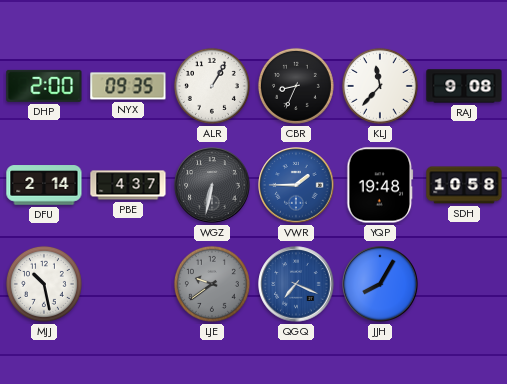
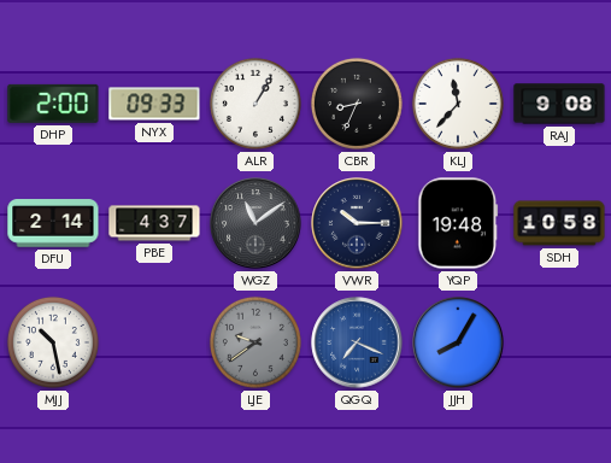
NYX: 09:35 -> 09:33
WGZ: 6:32 -> 11:09
VWR: 1:45 -> 10:15
VWR dial: blue -> navy
